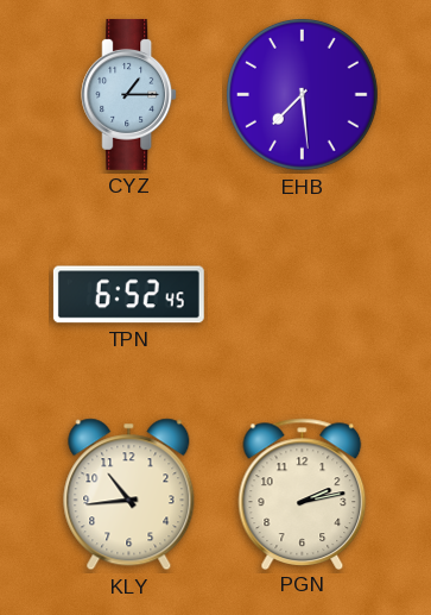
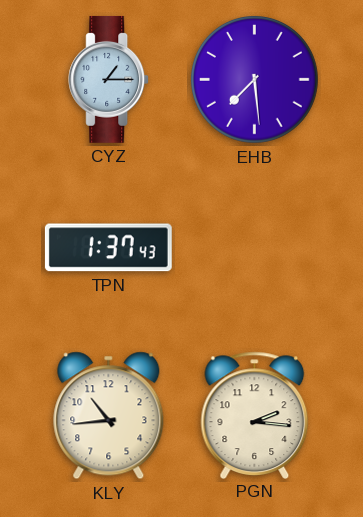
TPN: 6:52 -> 1:37
PGN: 2:13 -> 2:16
